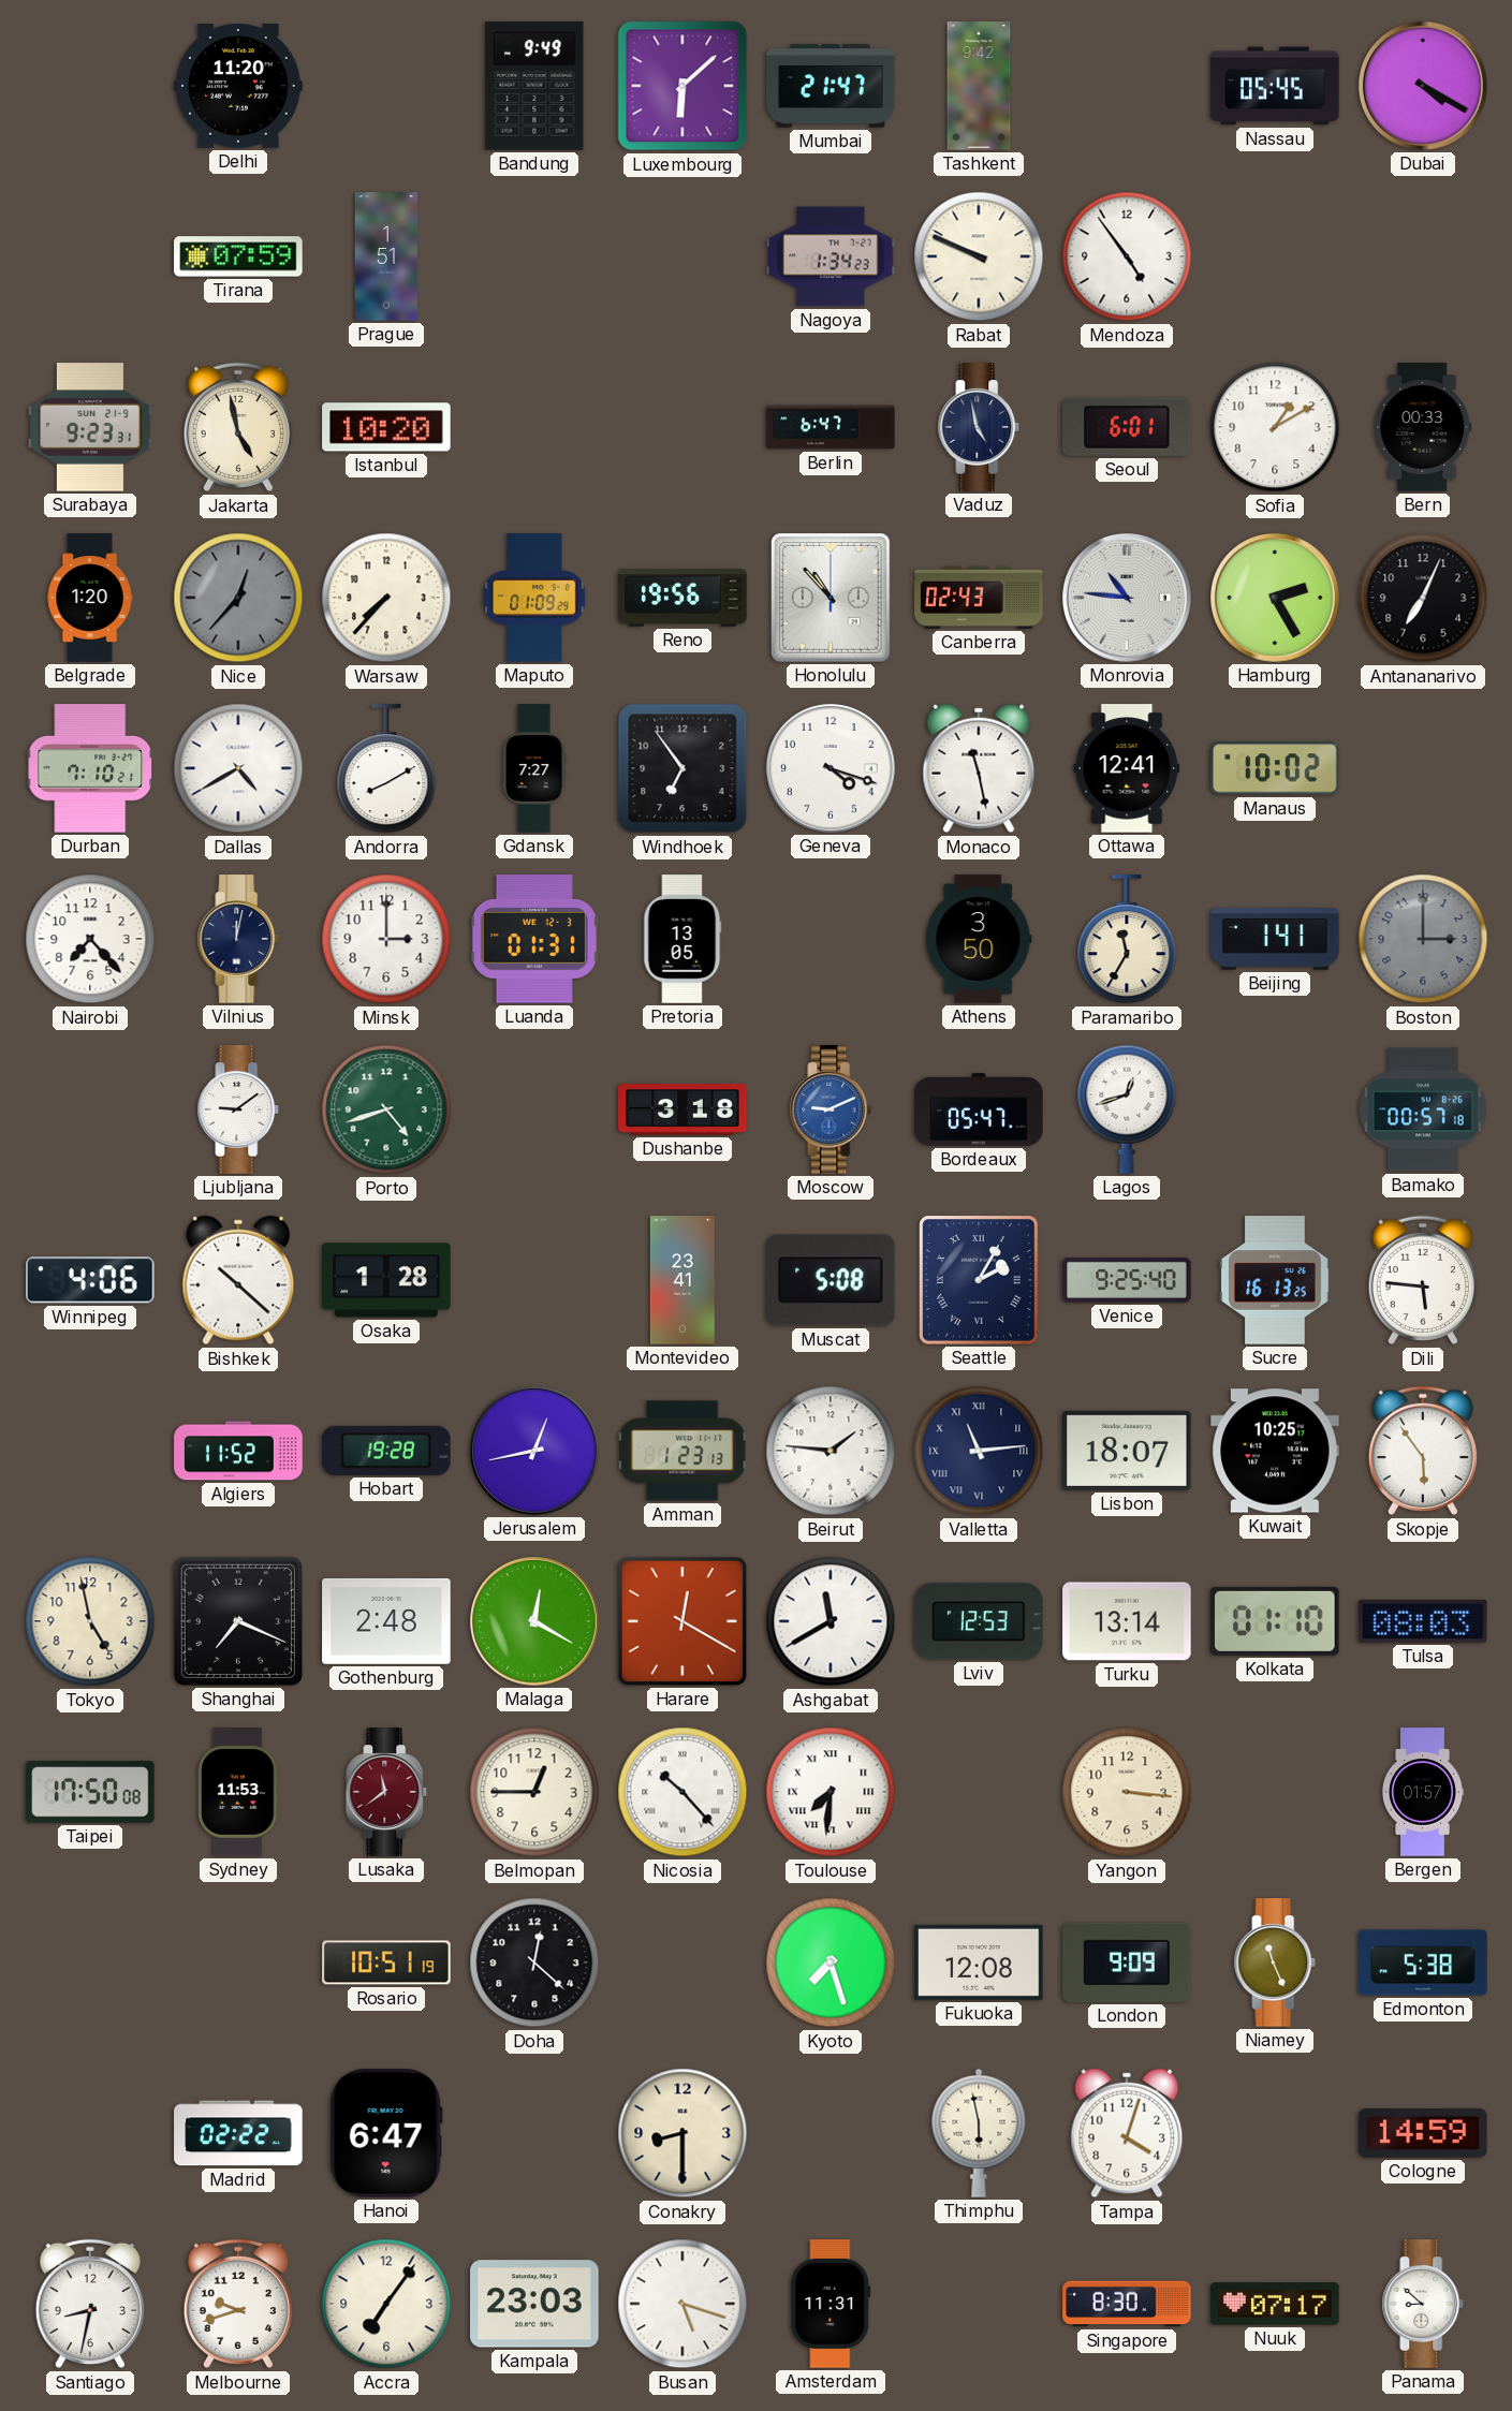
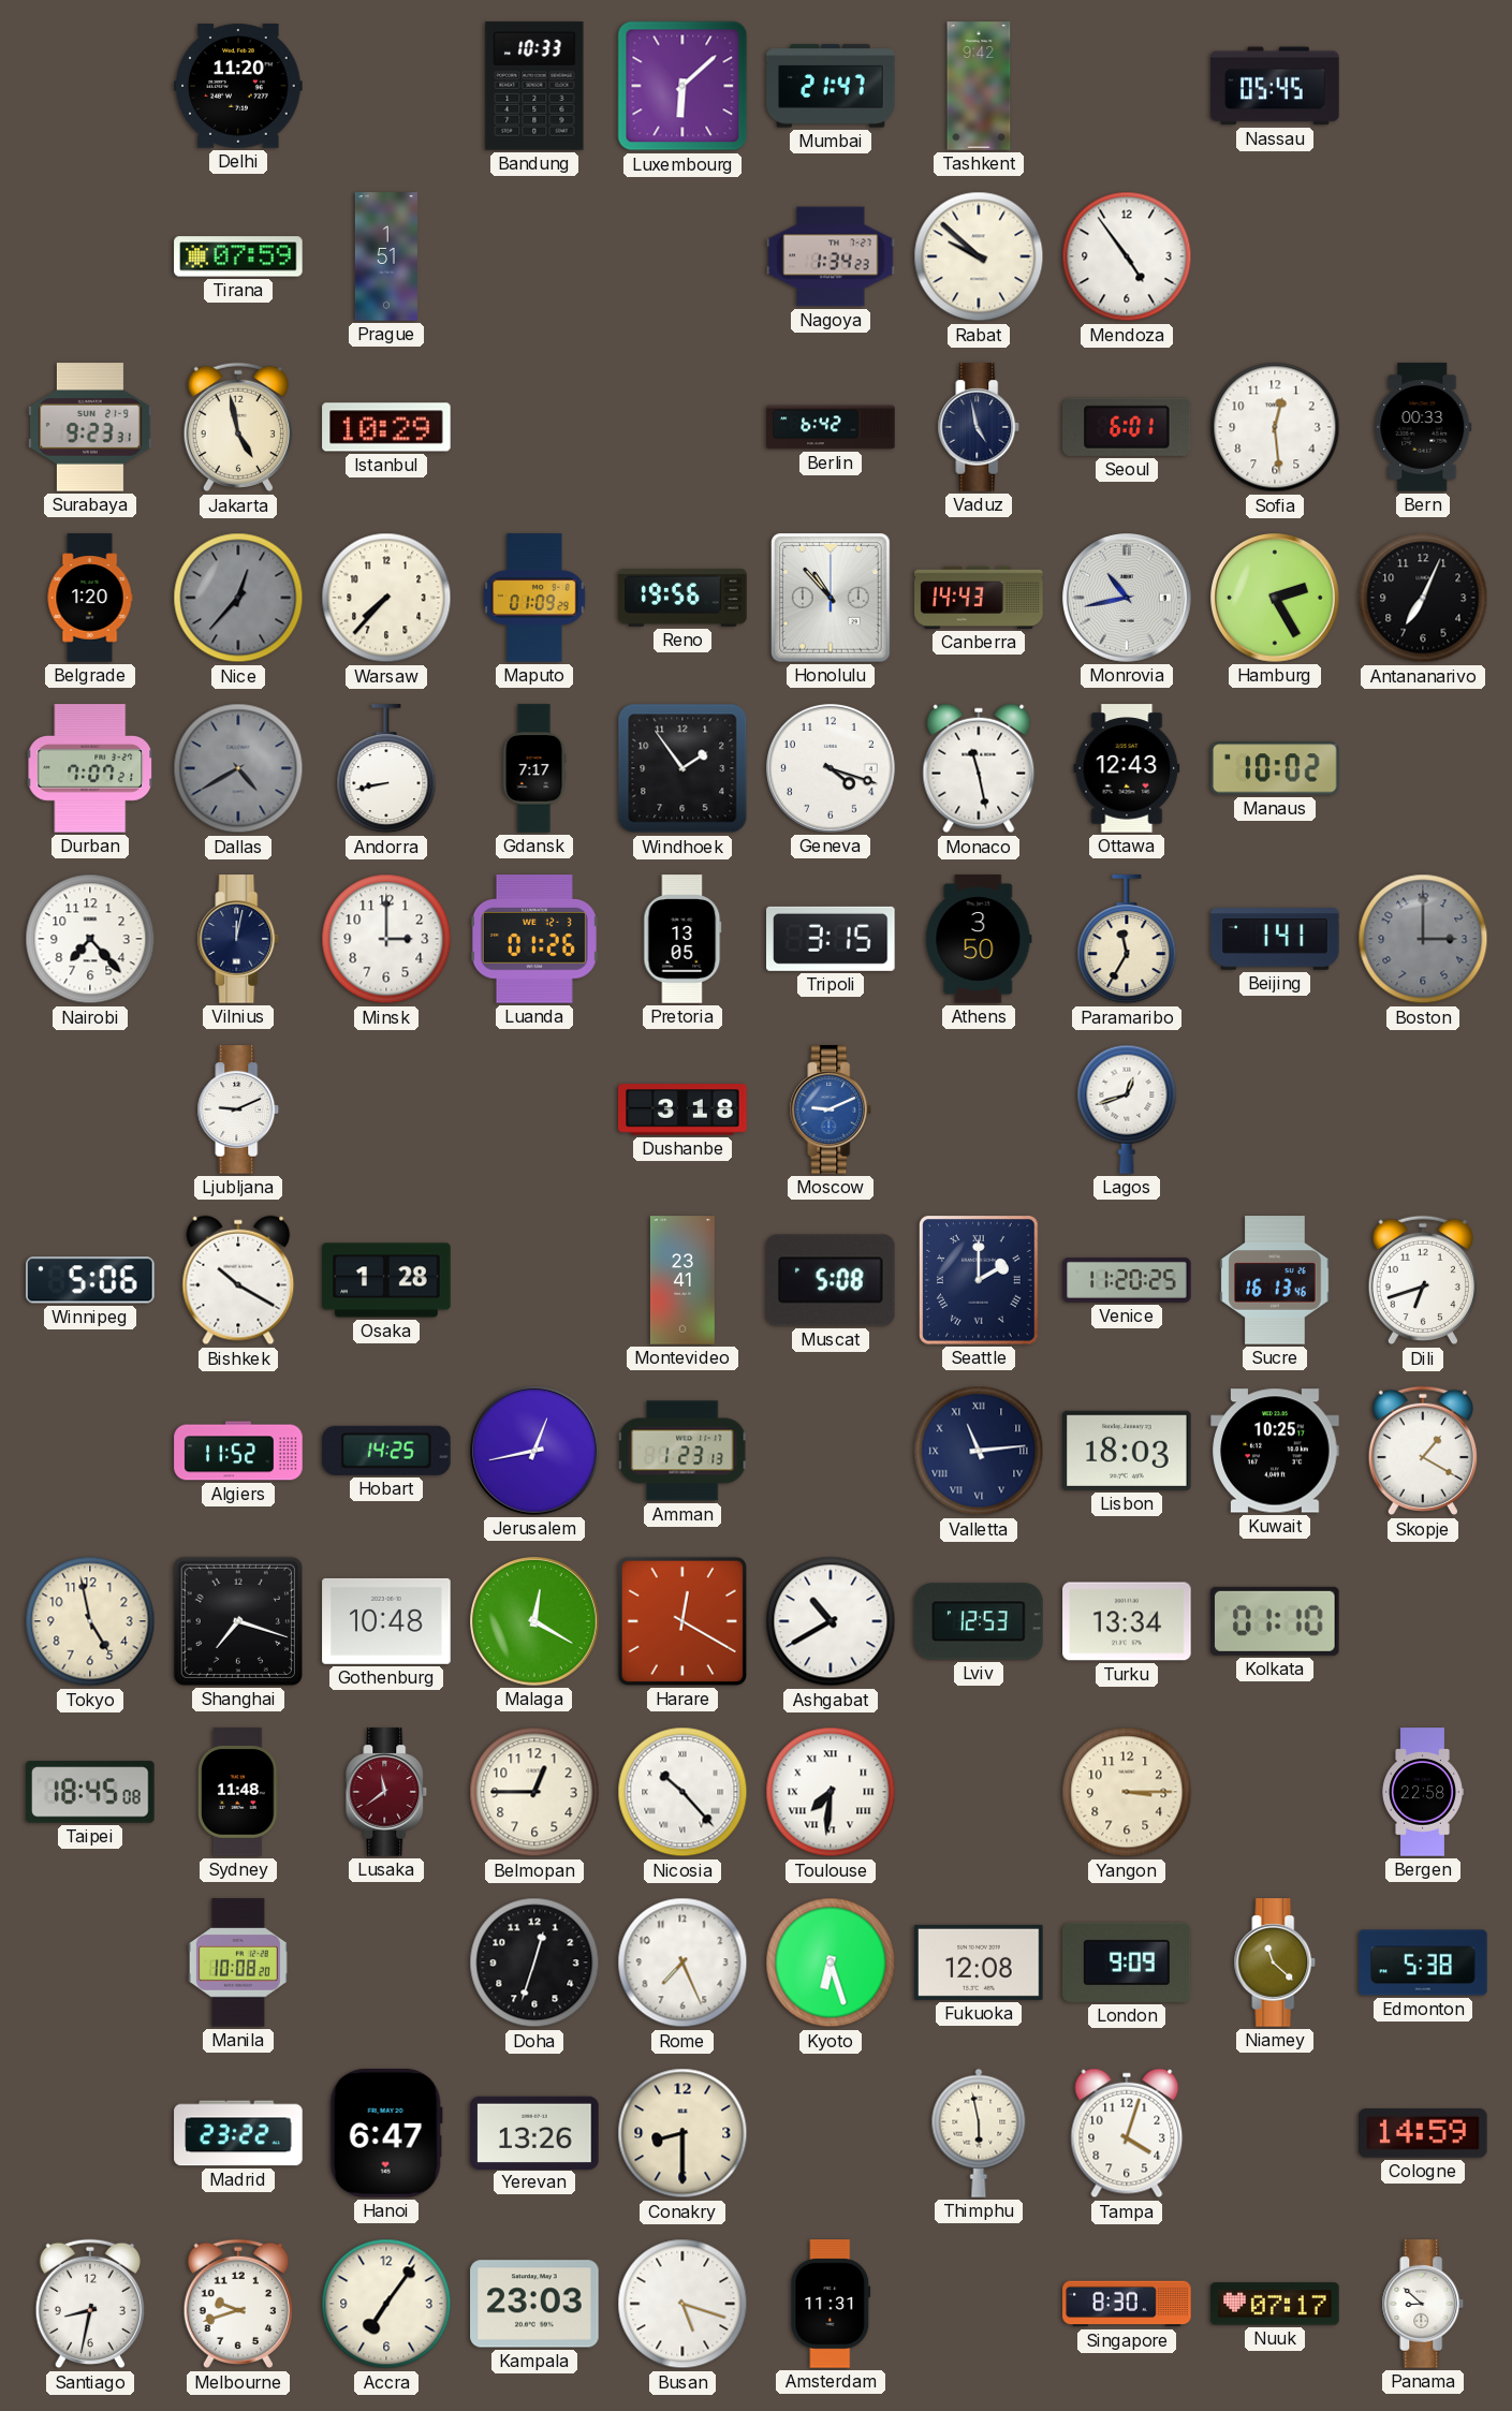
Bandung: 9:49 -> 10:33
Dubai: 4:20 -> none
Rabat: 9:49 -> 9:52
Istanbul: 10:20 -> 10:29
Berlin: 6:47 -> 6:42
Sofia: 1:10 -> 12:29
Canberra: 02:43 -> 14:43
Monrovia: 10:46 -> 10:43
Durban: 7:10 -> 7:07
Dallas dial: white -> grey
Andorra: 8:10 -> 8:43
Gdansk: 7:27 -> 7:17
Windhoek: 6:54 -> 1:54
Ottawa: 12:41 -> 12:43
Luanda: 01:31 -> 01:26
Tripoli: none -> 3:15
Ljubljana: 9:09 -> 9:11
Porto: 4:42 -> none
Bordeaux: 05:47 -> none
Bamako: 00:57 -> none
Winnipeg: 4:06 -> 5:06
Bishkek: 10:22 -> 10:20
Seattle: 2:05 -> 2:00
Venice: 9:25 -> 11:20
Sucre: 16:13:25 -> 16:13:46
Dili: 5:46 -> 6:42
Hobart: 19:28 -> 14:25
Beirut: 1:46 -> none
Lisbon: 18:07 -> 18:03
Skopje: 5:54 -> 1:20
Shanghai: 7:19 -> 7:18
Gothenburg: 2:48 -> 10:48
Ashgabat: 11:40 -> 10:40
Turku: 13:14 -> 13:34
Tulsa: 08:03 -> none
Taipei: 17:50 -> 18:45
Sydney: 11:53 -> 11:48
Yangon: 3:16 -> 3:15
Bergen: 01:57 -> 22:58
Manila: none -> 10:08
Rosario: 10:51 -> none
Doha: 12:22 -> 12:33
Rome: none -> 7:26
Kyoto: 7:27 -> 6:27
Niamey: 11:26 -> 11:22
Madrid: 02:22 -> 23:22
Yerevan: none -> 13:26
